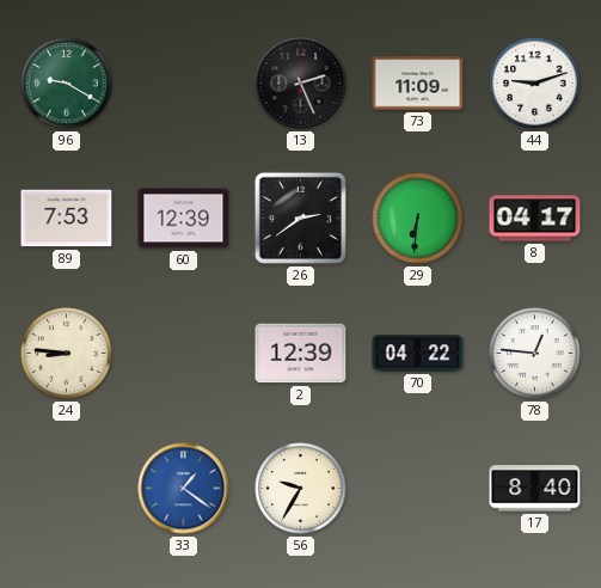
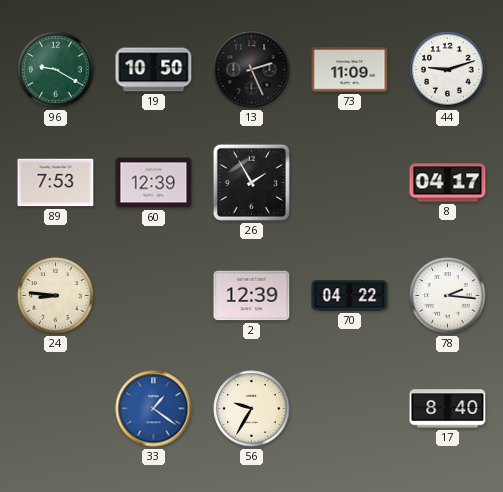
19: none -> 10:50
26: 2:39 -> 1:55
29: 6:31 -> none
78: 12:46 -> 2:16
